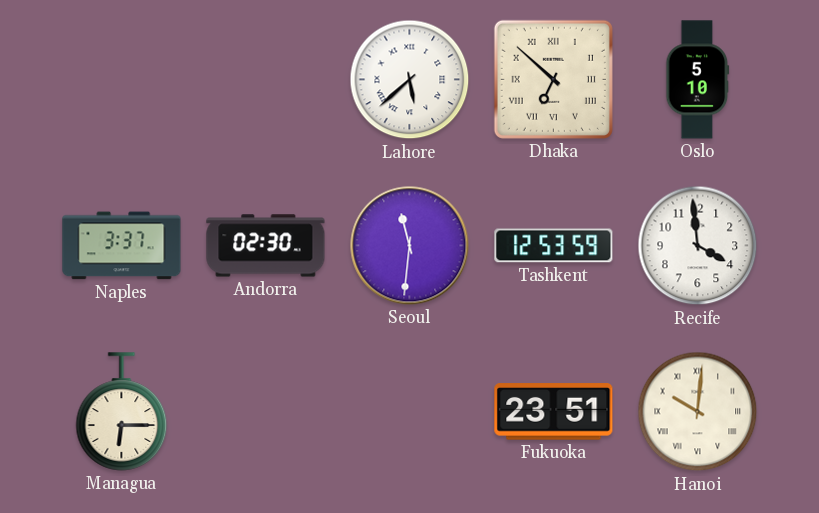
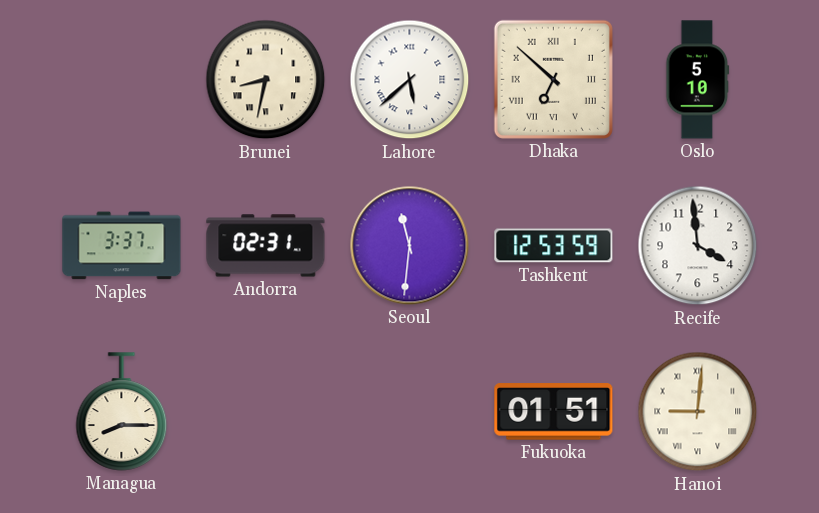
Brunei: none -> 8:32
Andorra: 02:30 -> 02:31
Managua: 6:15 -> 8:15
Fukuoka: 23:51 -> 01:51
Hanoi: 10:01 -> 9:01
